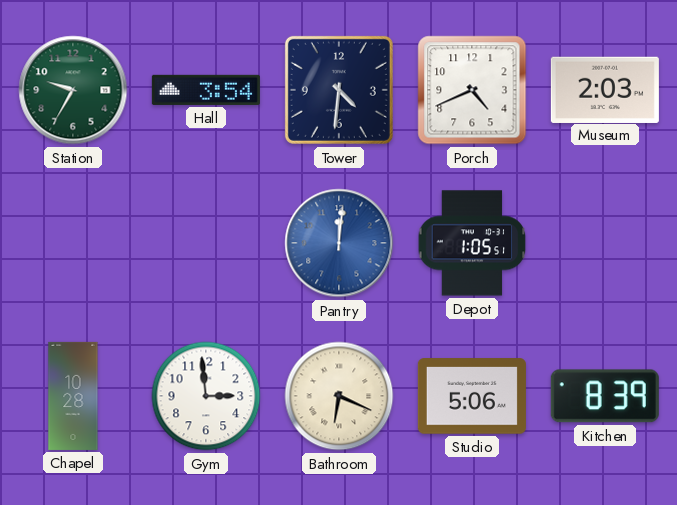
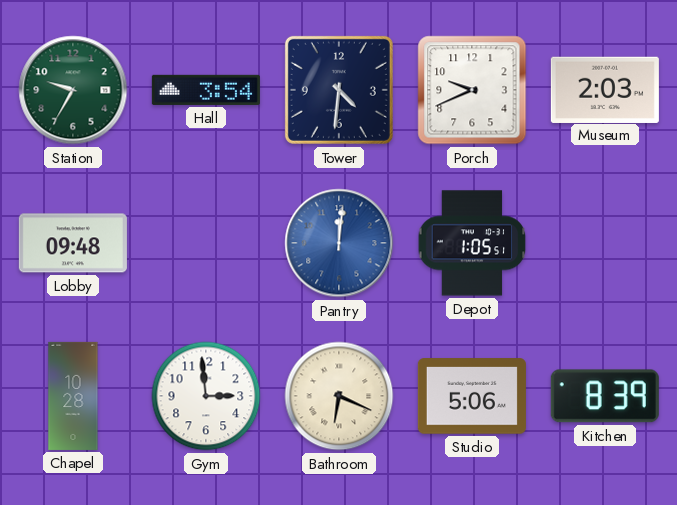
Porch: 4:41 -> 9:41
Lobby: none -> 09:48
